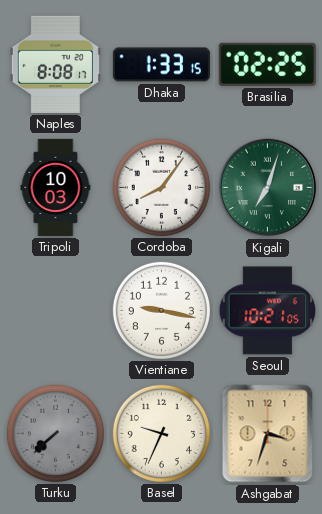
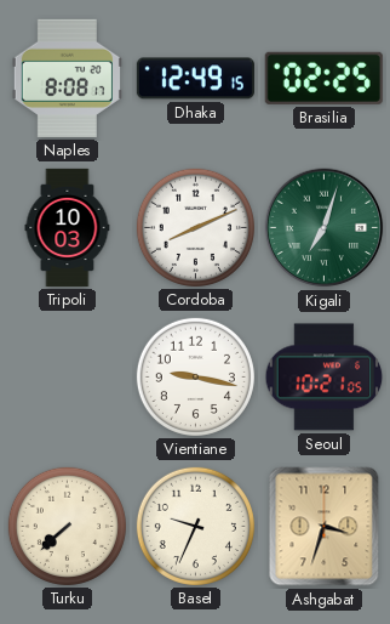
Dhaka: 1:33 -> 12:49
Cordoba: 8:06 -> 8:11
Turku dial: grey -> cream
